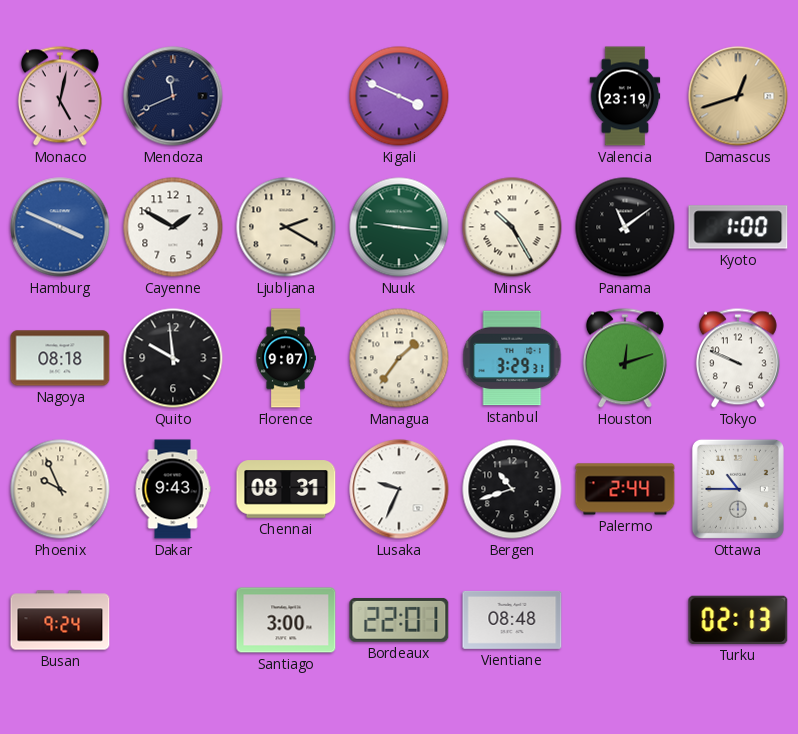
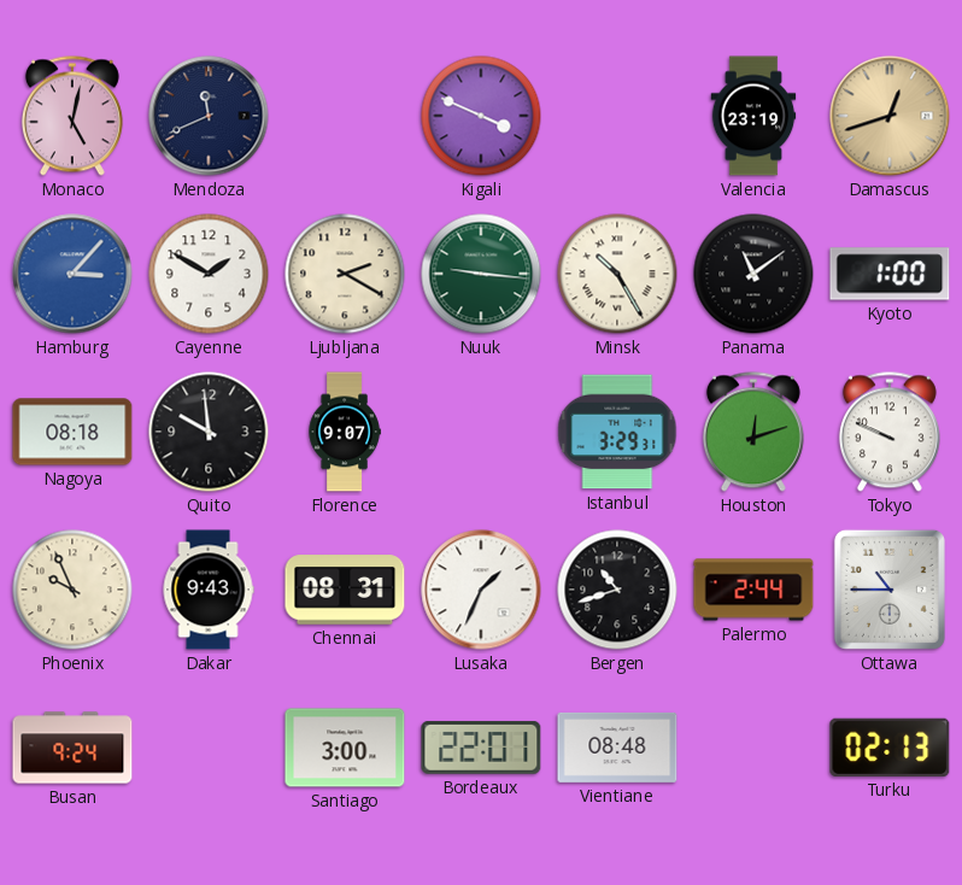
Hamburg: 3:49 -> 3:07
Managua: 1:36 -> none
Lusaka: 9:34 -> 1:34
